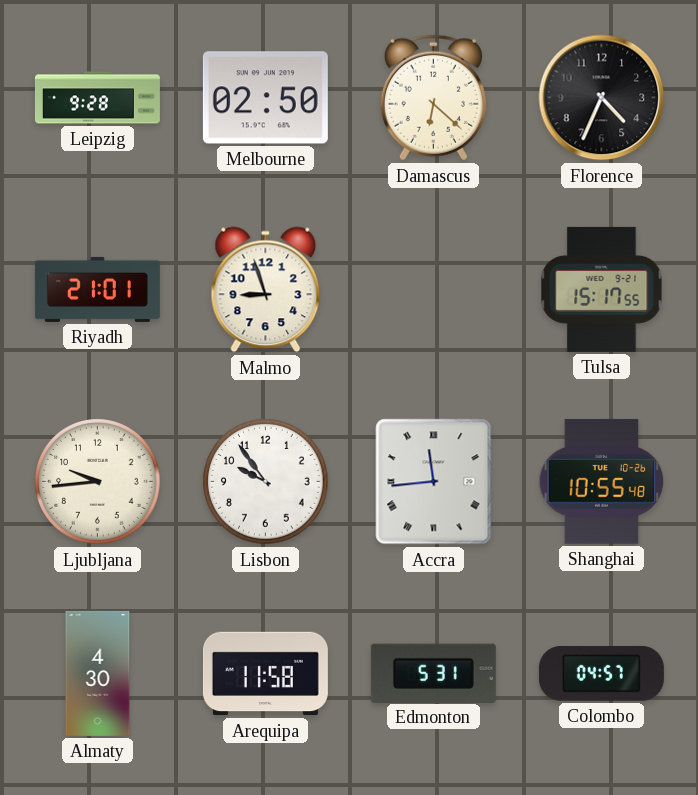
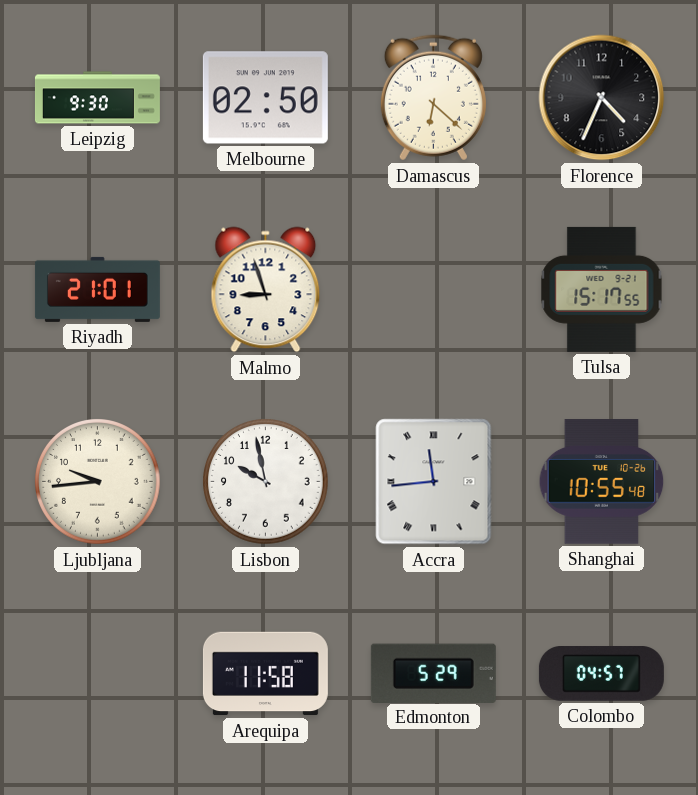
Leipzig: 9:28 -> 9:30
Lisbon: 9:54 -> 9:58
Almaty: 4:30 -> none
Edmonton: 5:31 -> 5:29
